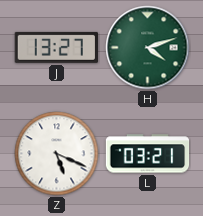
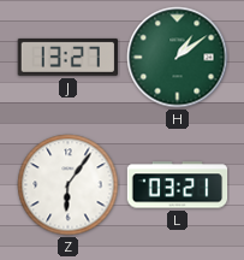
H: 4:12 -> 1:09
Z: 5:19 -> 6:06
